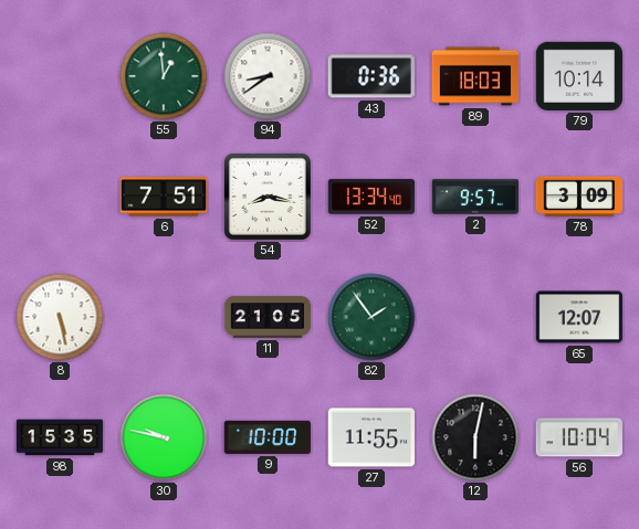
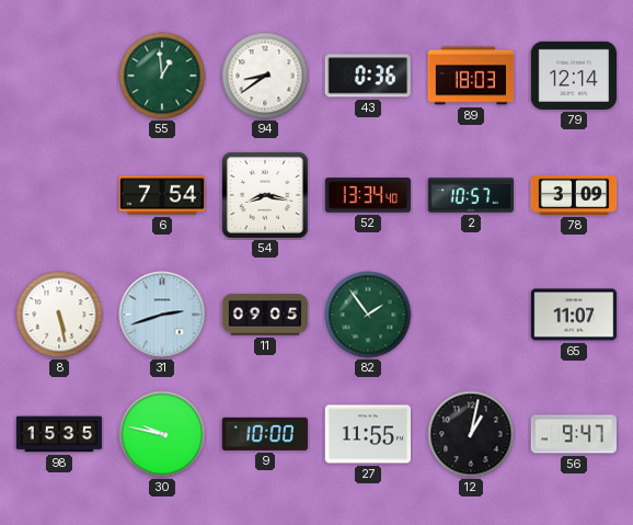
79: 10:14 -> 12:14
6: 7:51 -> 7:54
2: 9:57 -> 10:57
31: none -> 2:42
11: 21:05 -> 09:05
65: 12:07 -> 11:07
12: 6:02 -> 1:02
56: 10:04 -> 9:47
